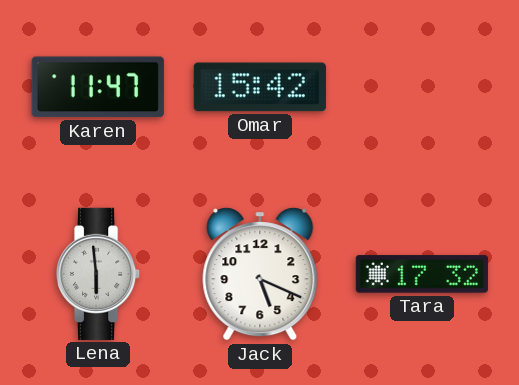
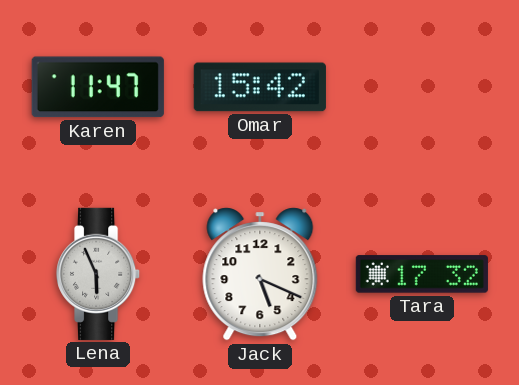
Lena: 5:59 -> 5:56
